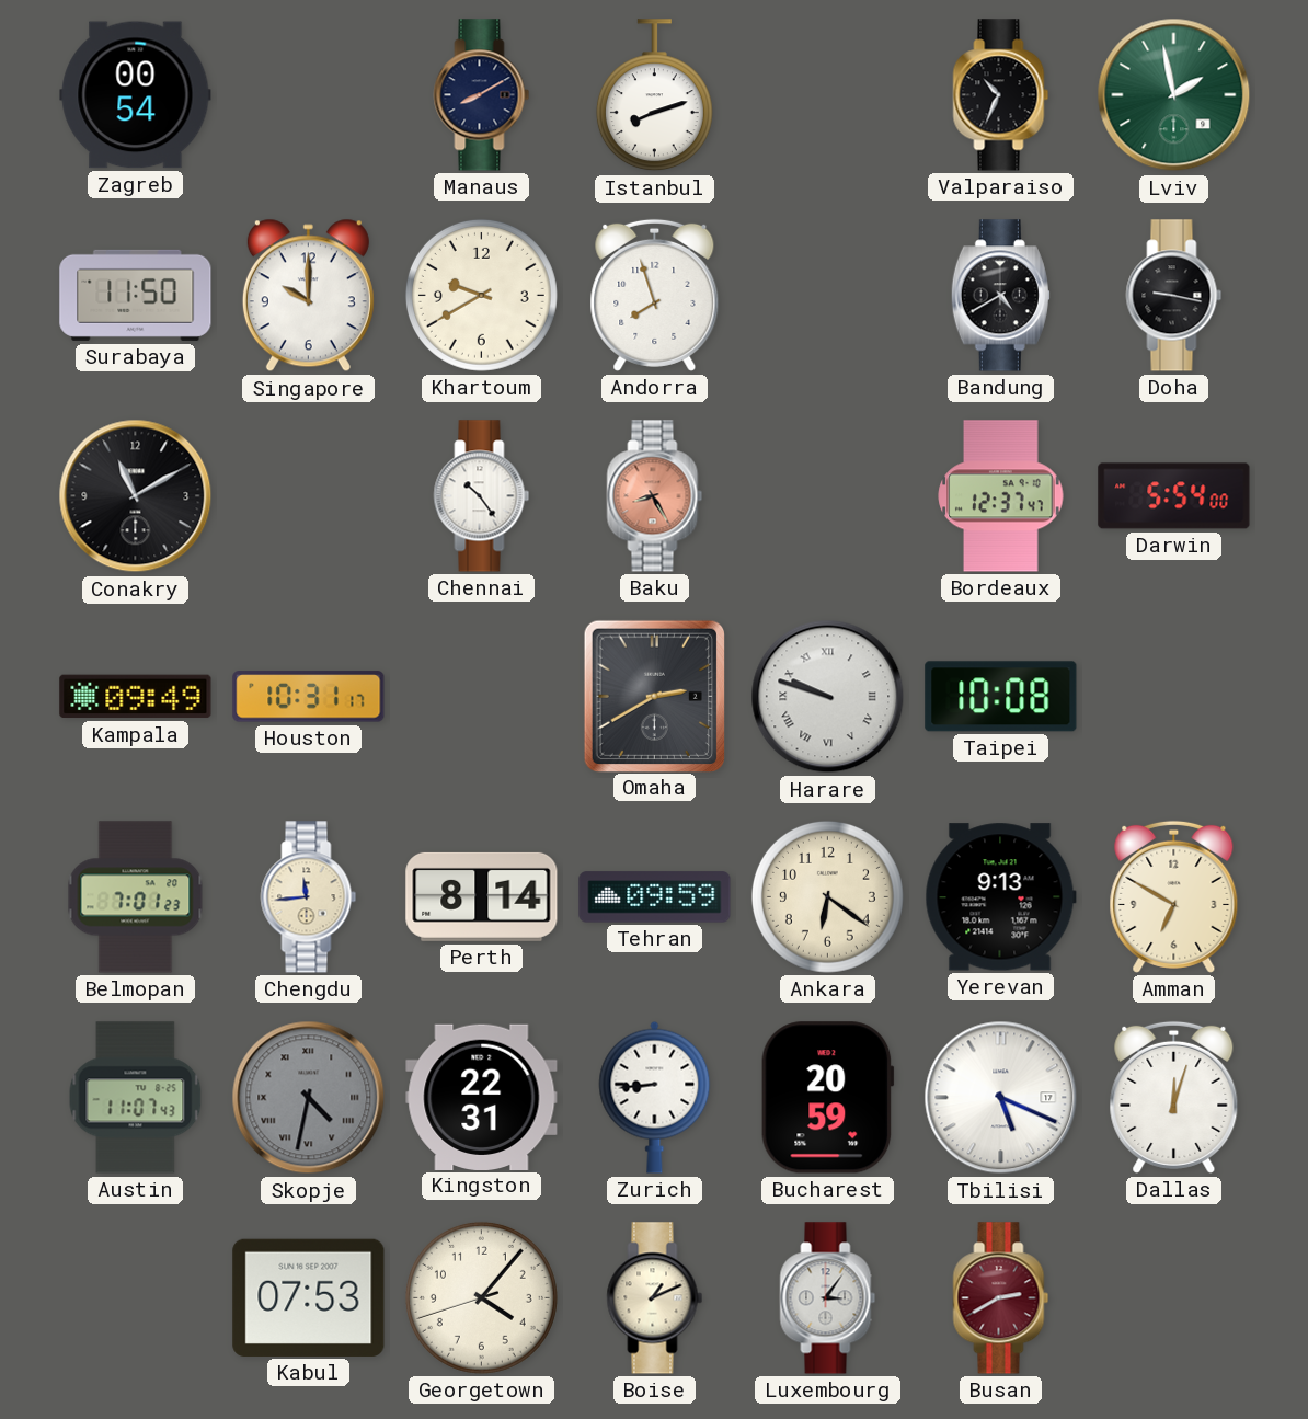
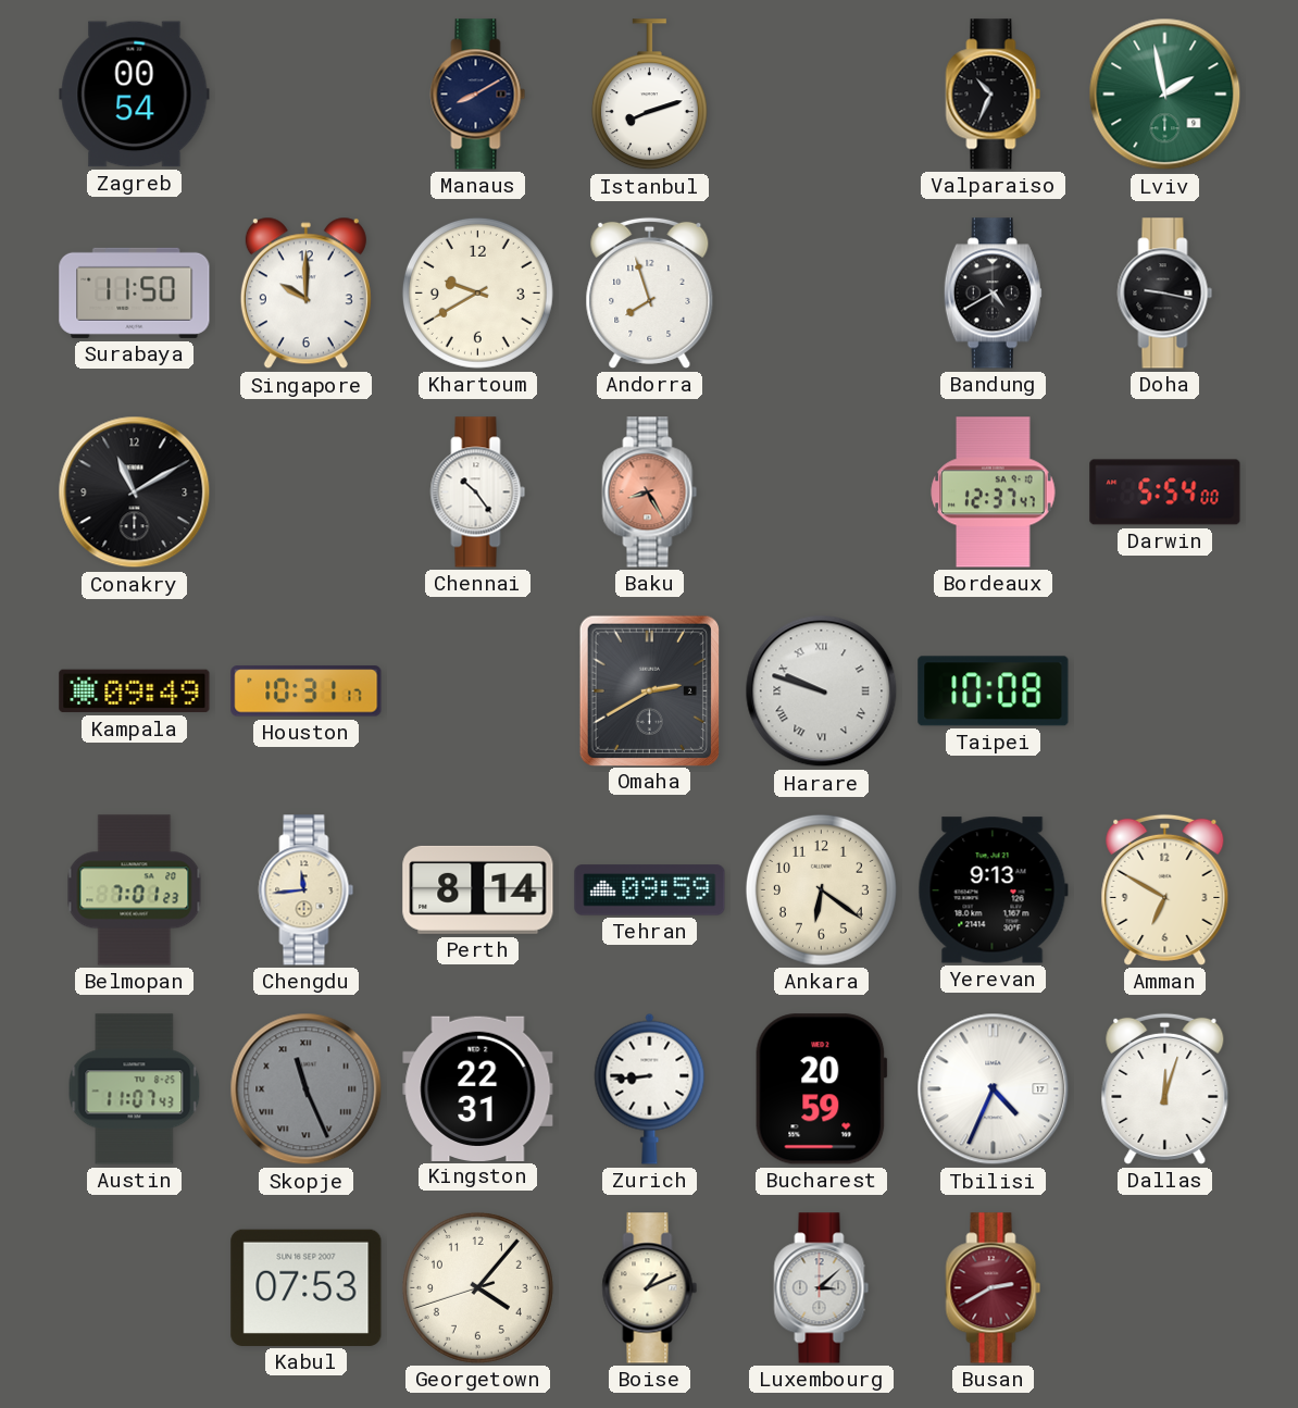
Skopje: 4:32 -> 11:26
Tbilisi: 5:19 -> 4:34
Luxembourg: 3:06 -> 3:08
